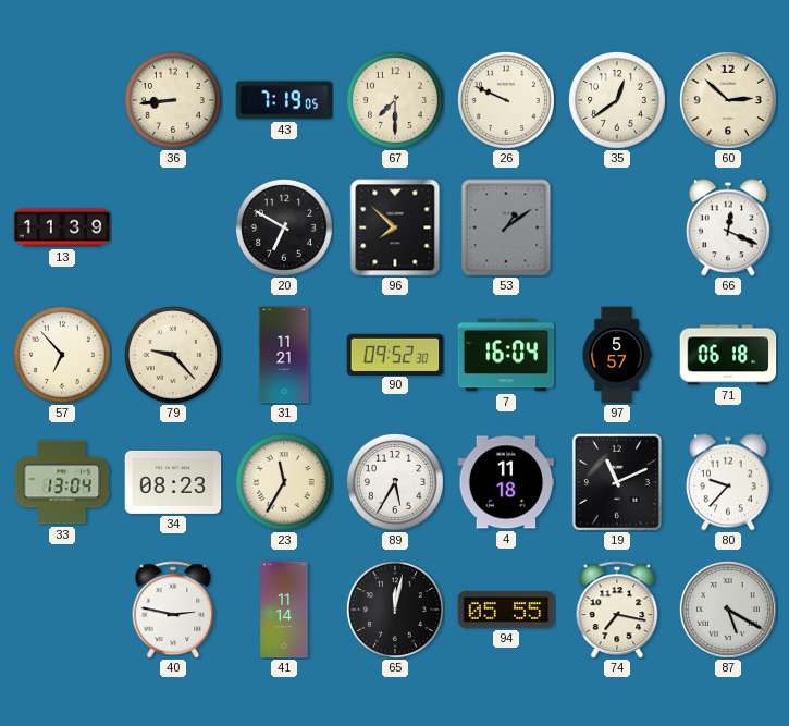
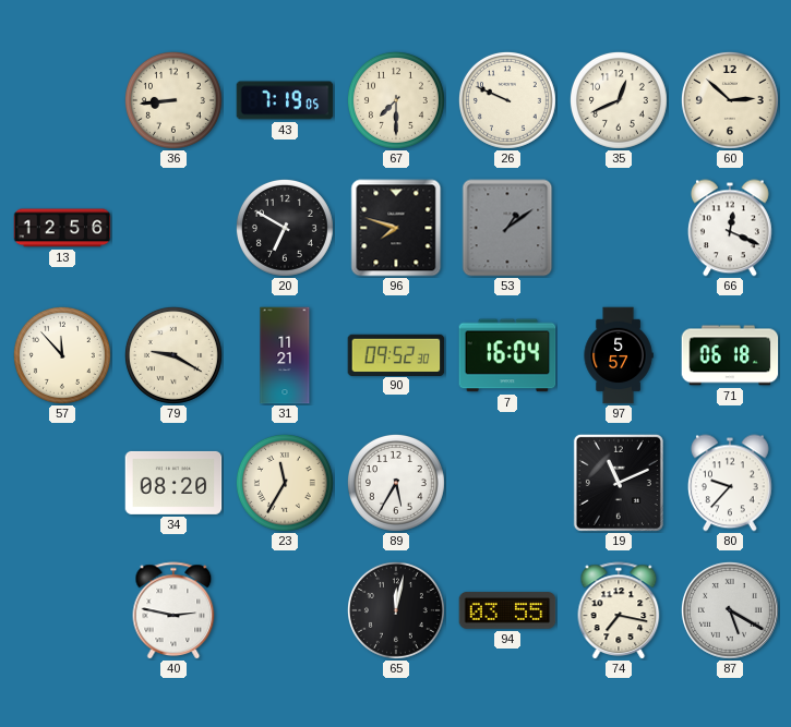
35: 12:39 -> 12:41
13: 11:39 -> 12:56
96: 7:52 -> 7:48
57: 6:53 -> 11:53
79: 9:23 -> 9:20
33: 13:04 -> none
34: 08:23 -> 08:20
4: 11:18 -> none
41: 11:14 -> none
94: 05:55 -> 03:55
